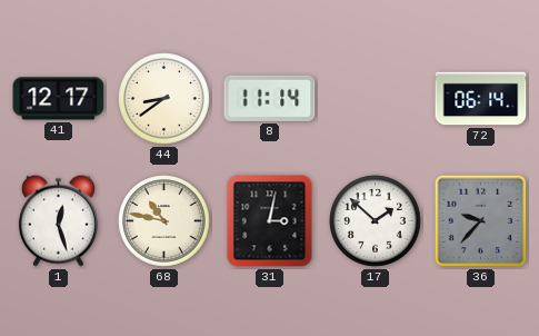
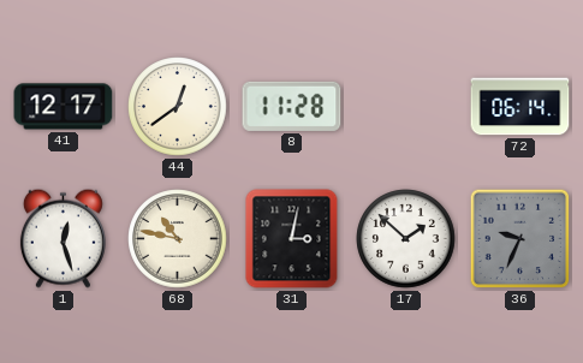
44: 8:39 -> 12:39
8: 11:14 -> 11:28
36: 9:37 -> 9:34
